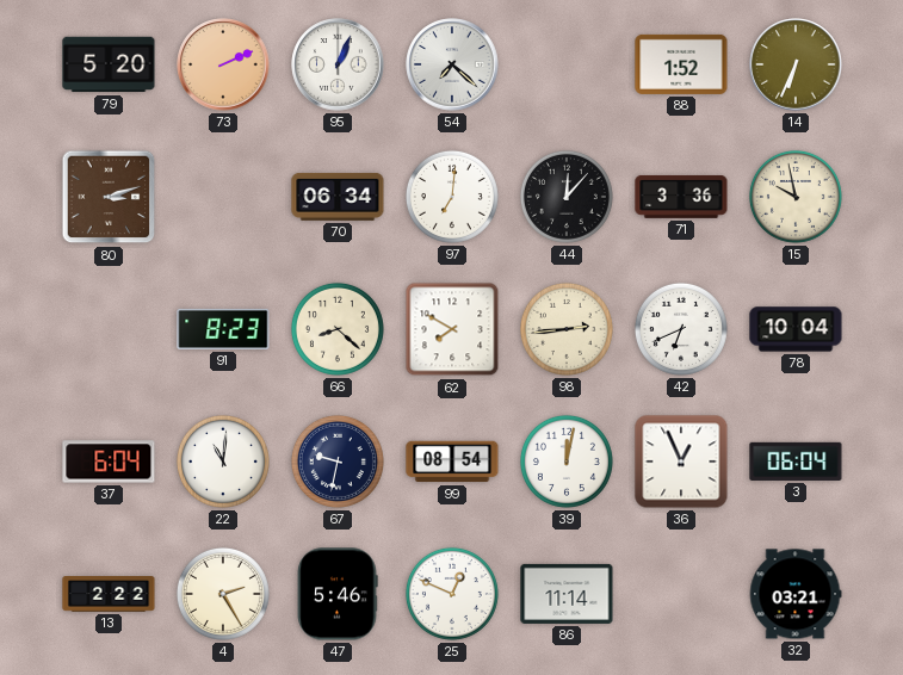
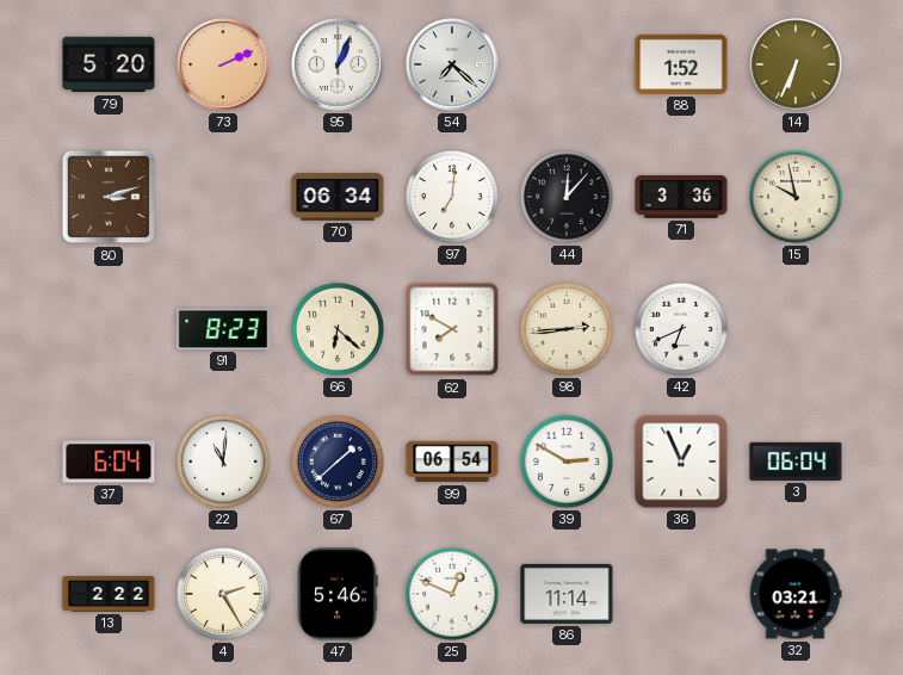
66: 8:22 -> 6:22
78: 10:04 -> none
67: 9:32 -> 1:38
99: 08:54 -> 06:54
39: 12:02 -> 2:50
